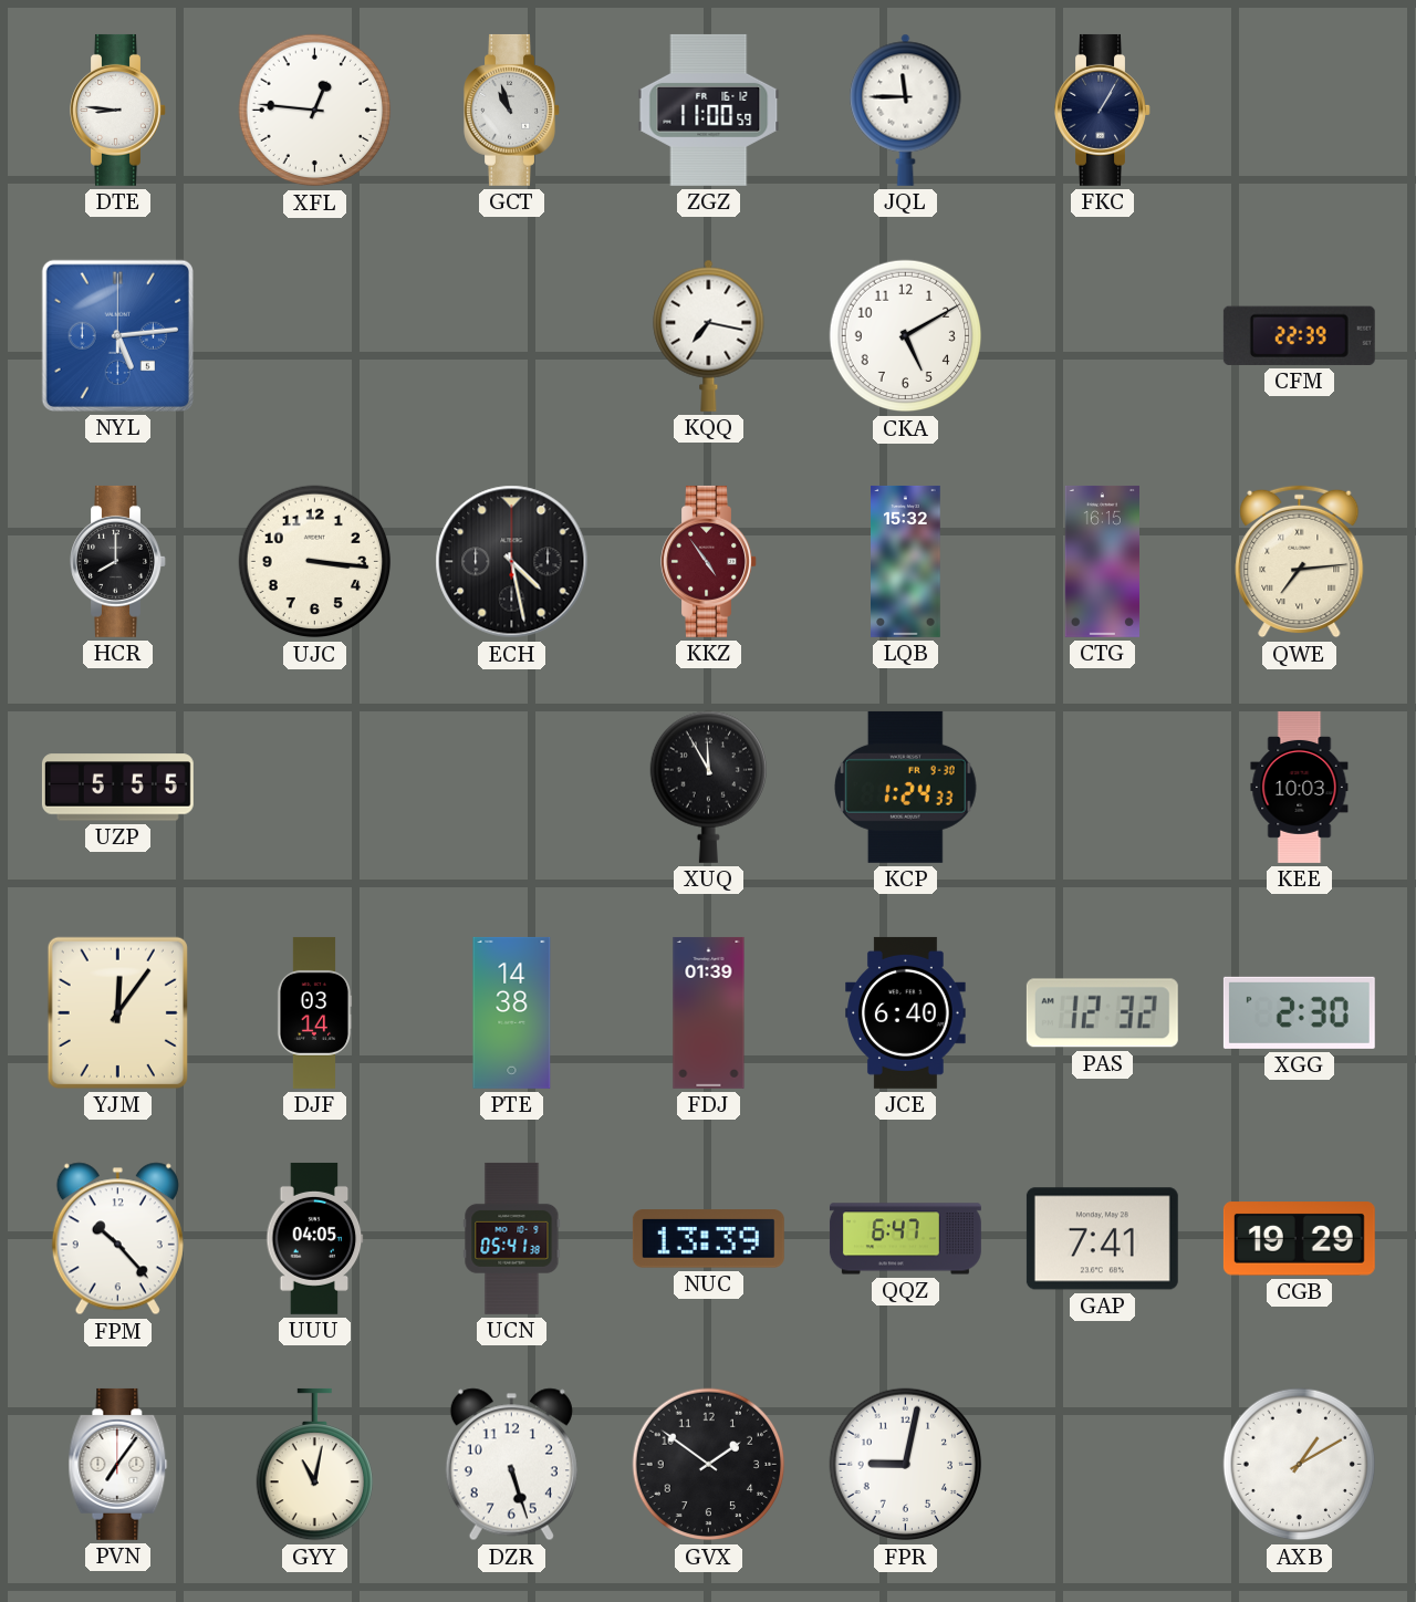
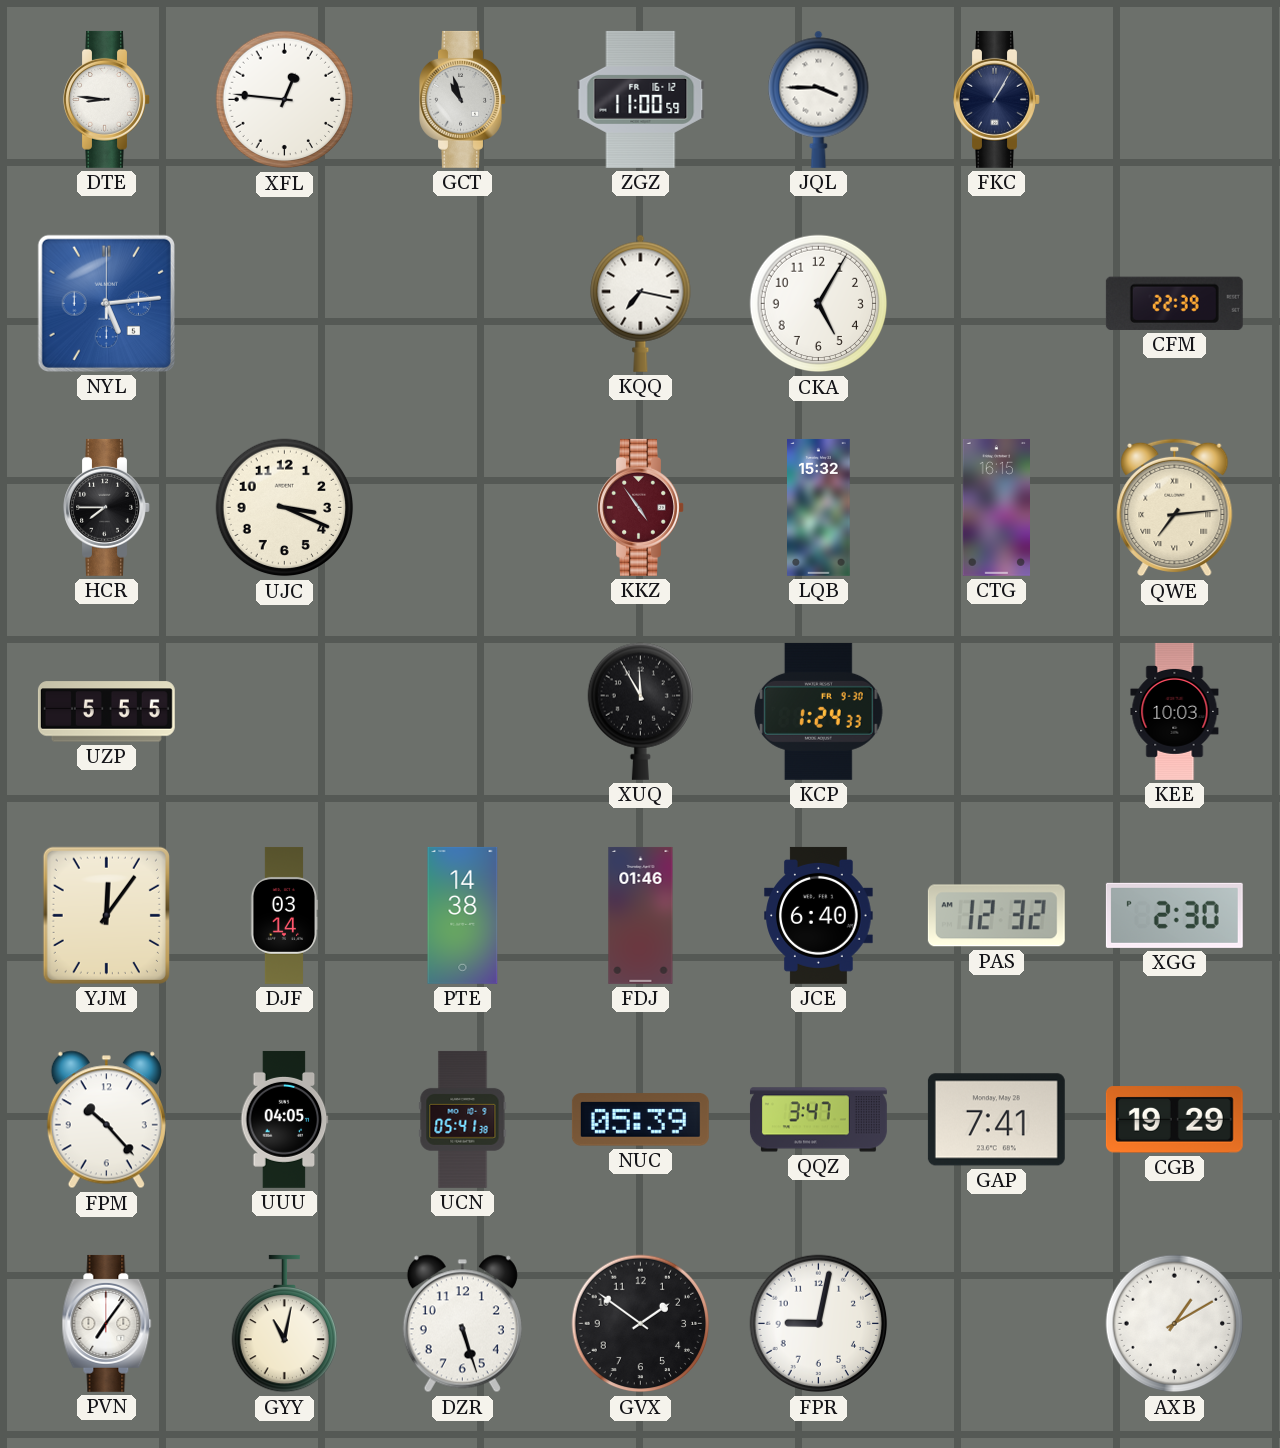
JQL: 11:45 -> 3:45
CKA: 5:10 -> 5:05
HCR: 8:00 -> 7:45
UJC: 3:16 -> 3:19
ECH: 4:28 -> none
FDJ: 01:39 -> 01:46
NUC: 13:39 -> 05:39
QQZ: 6:47 -> 3:47
